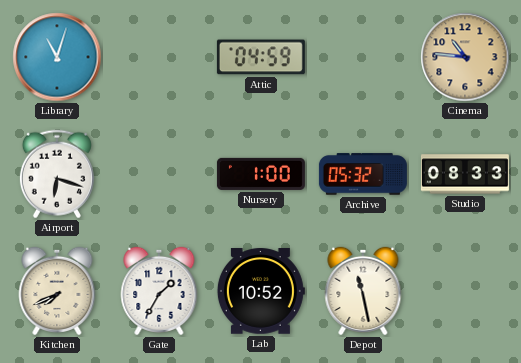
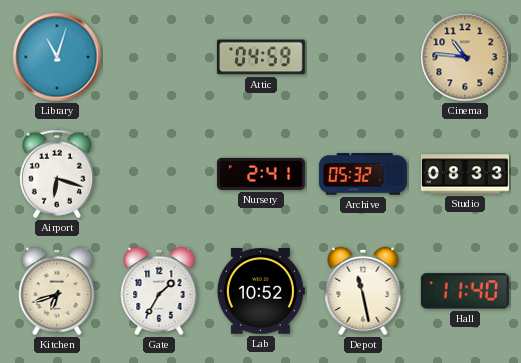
Nursery: 1:00 -> 2:41
Kitchen: 7:41 -> 6:42
Hall: none -> 11:40
